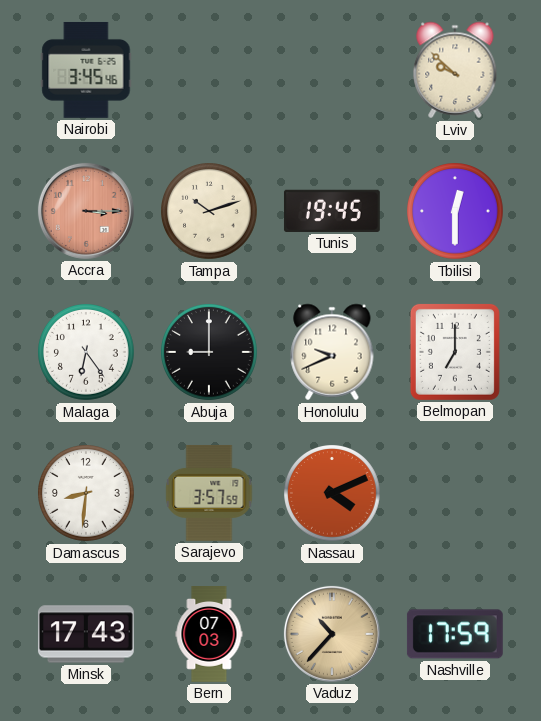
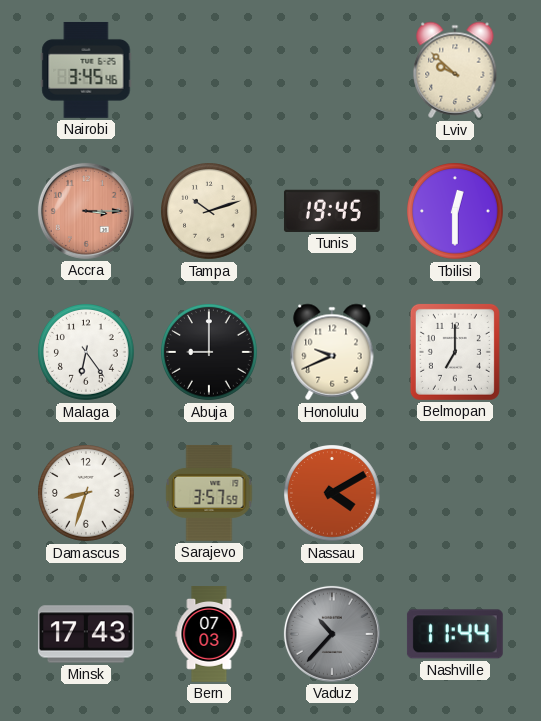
Damascus: 8:31 -> 8:33
Nassau: 4:11 -> 4:10
Vaduz dial: champagne -> grey
Nashville: 17:59 -> 11:44
